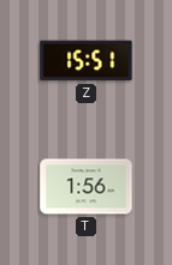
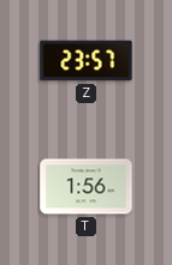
Z: 15:51 -> 23:57
